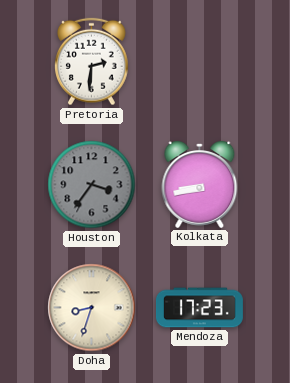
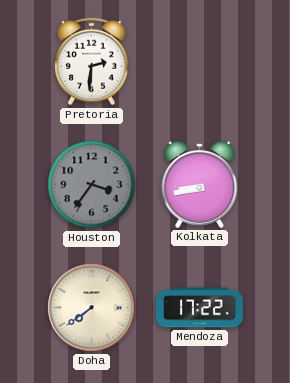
Doha: 8:33 -> 7:39
Mendoza: 17:23 -> 17:22
